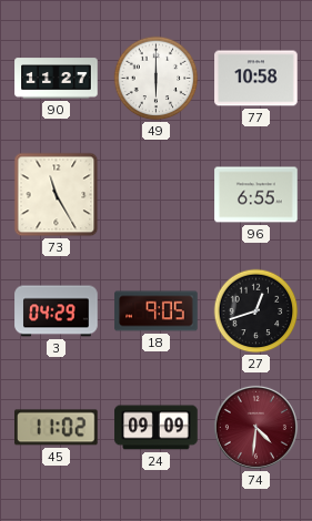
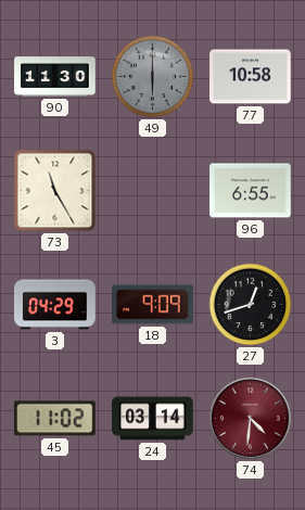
90: 11:27 -> 11:30
49 dial: white -> grey
18: 9:05 -> 9:09
24: 09:09 -> 03:14
